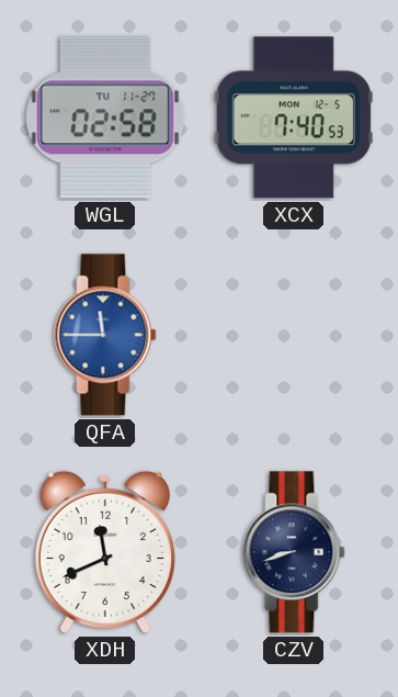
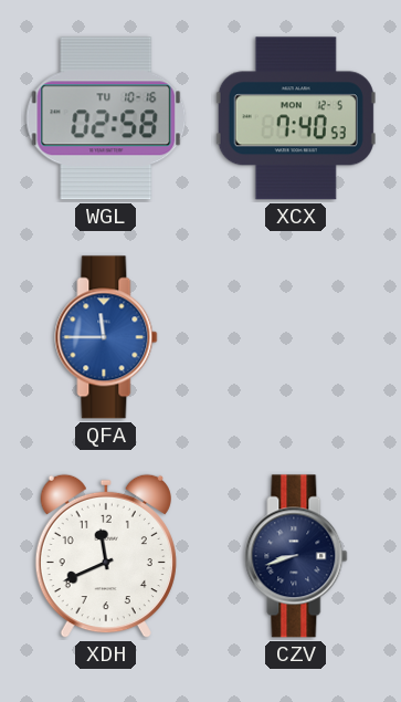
WGL date: TU 11-27 -> TU 10-16
